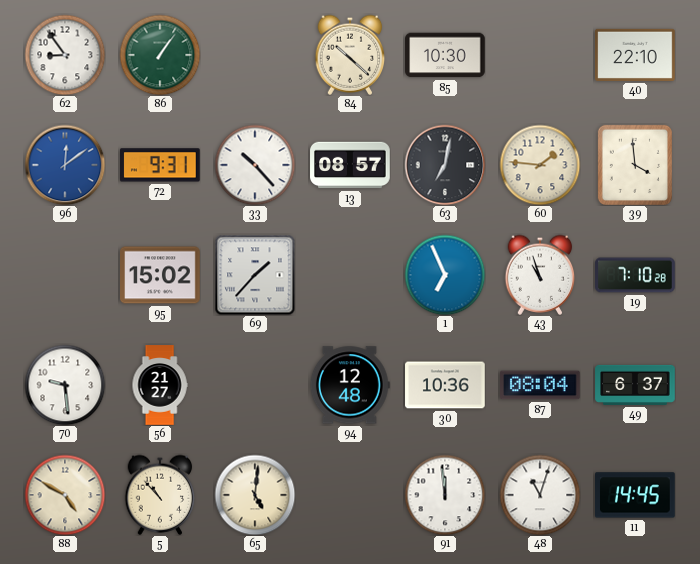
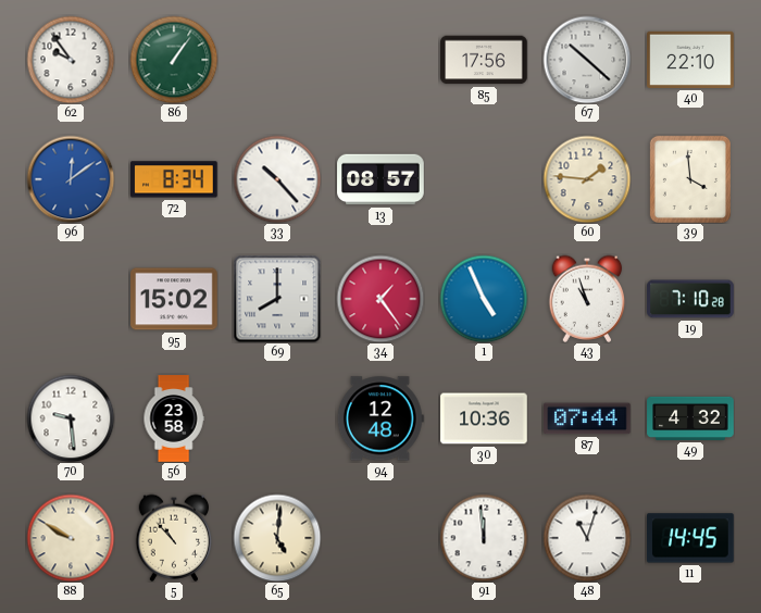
62: 8:54 -> 9:54
84: 10:22 -> none
85: 10:30 -> 17:56
67: none -> 10:22
72: 9:31 -> 8:34
63: 7:02 -> none
69: 1:37 -> 8:00
34: none -> 1:24
1: 6:56 -> 4:56
56: 21:27 -> 23:58
87: 08:04 -> 07:44
49: 6:37 -> 4:32
88: 4:50 -> 9:50
